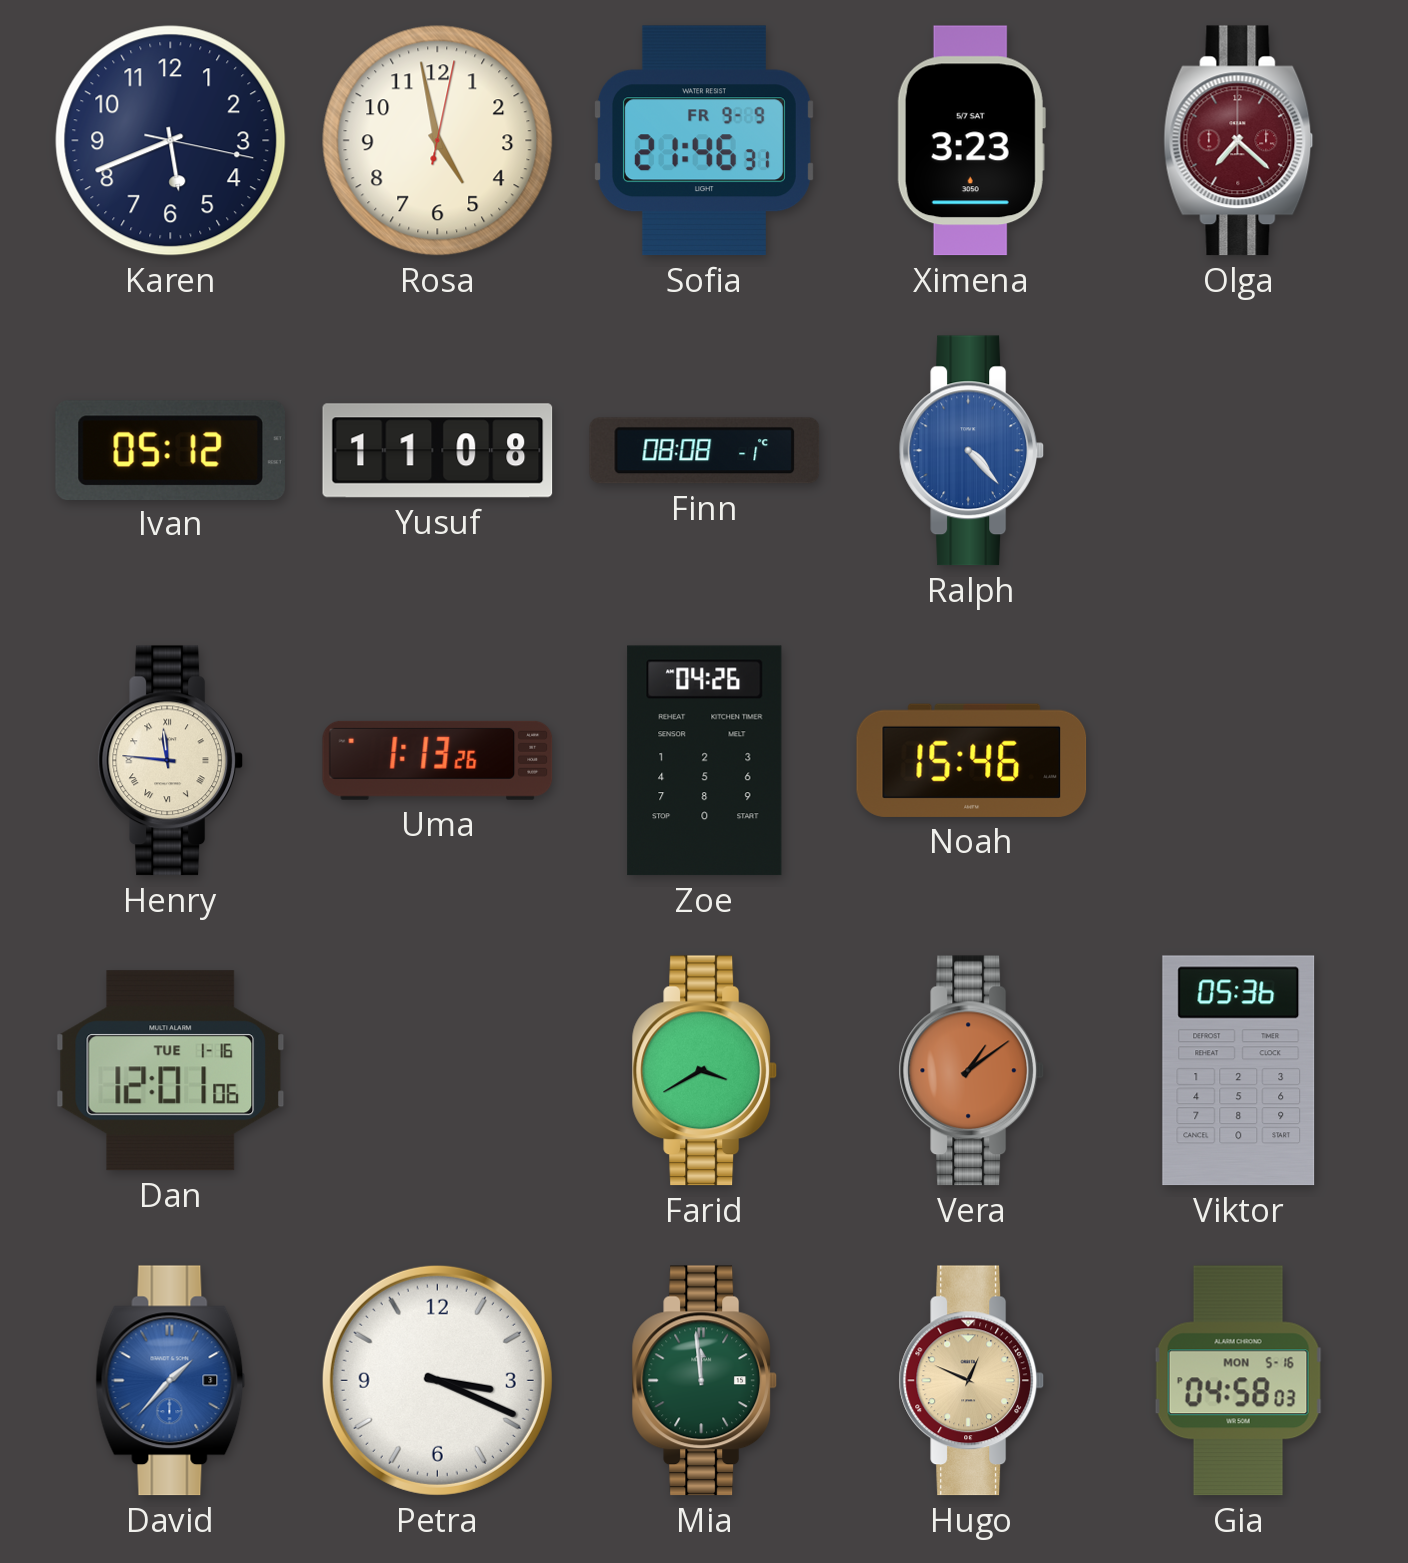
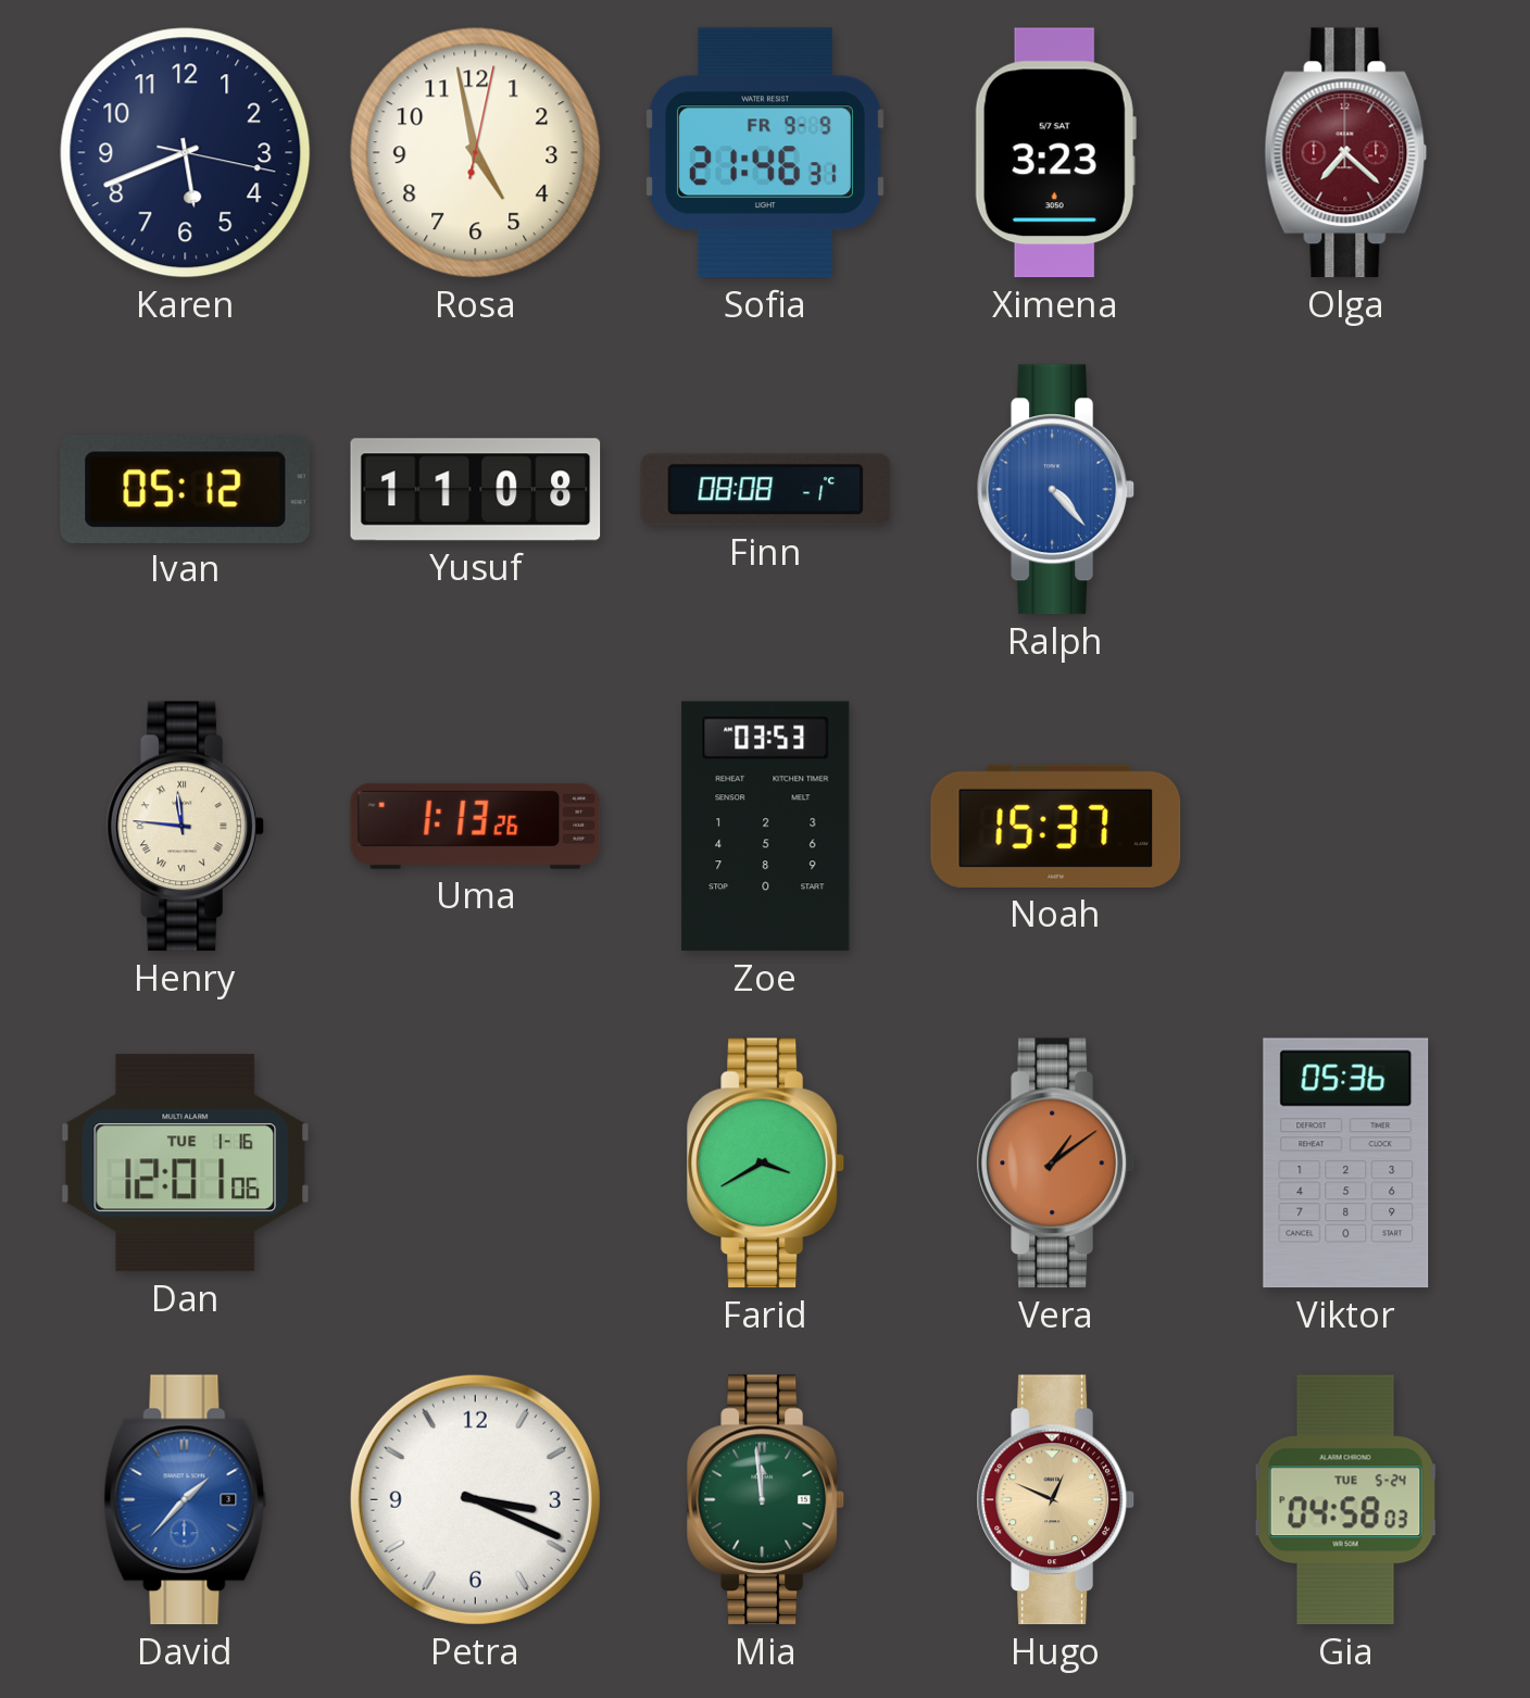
Zoe: 04:26 -> 03:53
Noah: 15:46 -> 15:37
Gia date: MON 5-16 -> TUE 5-24
